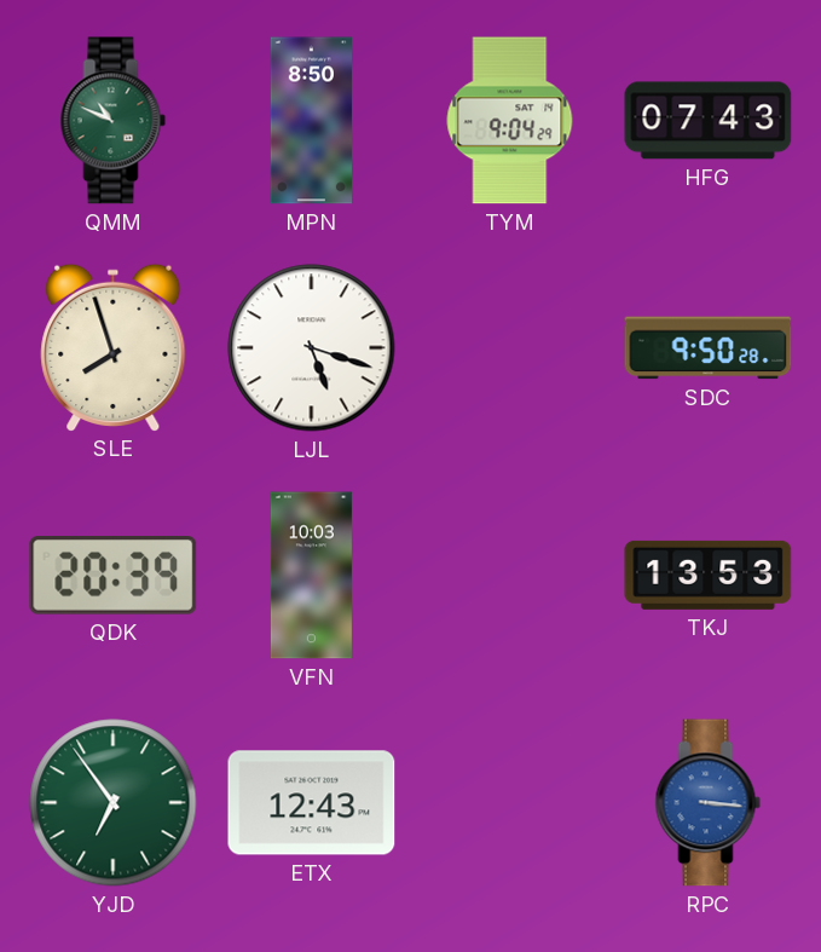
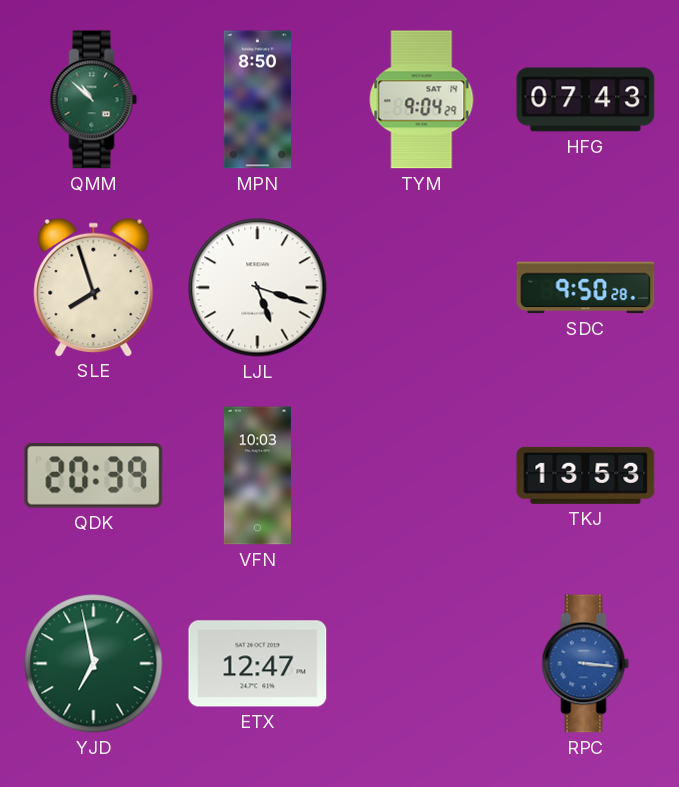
QMM: 10:49 -> 10:52
YJD: 6:54 -> 6:58
ETX: 12:43 -> 12:47
